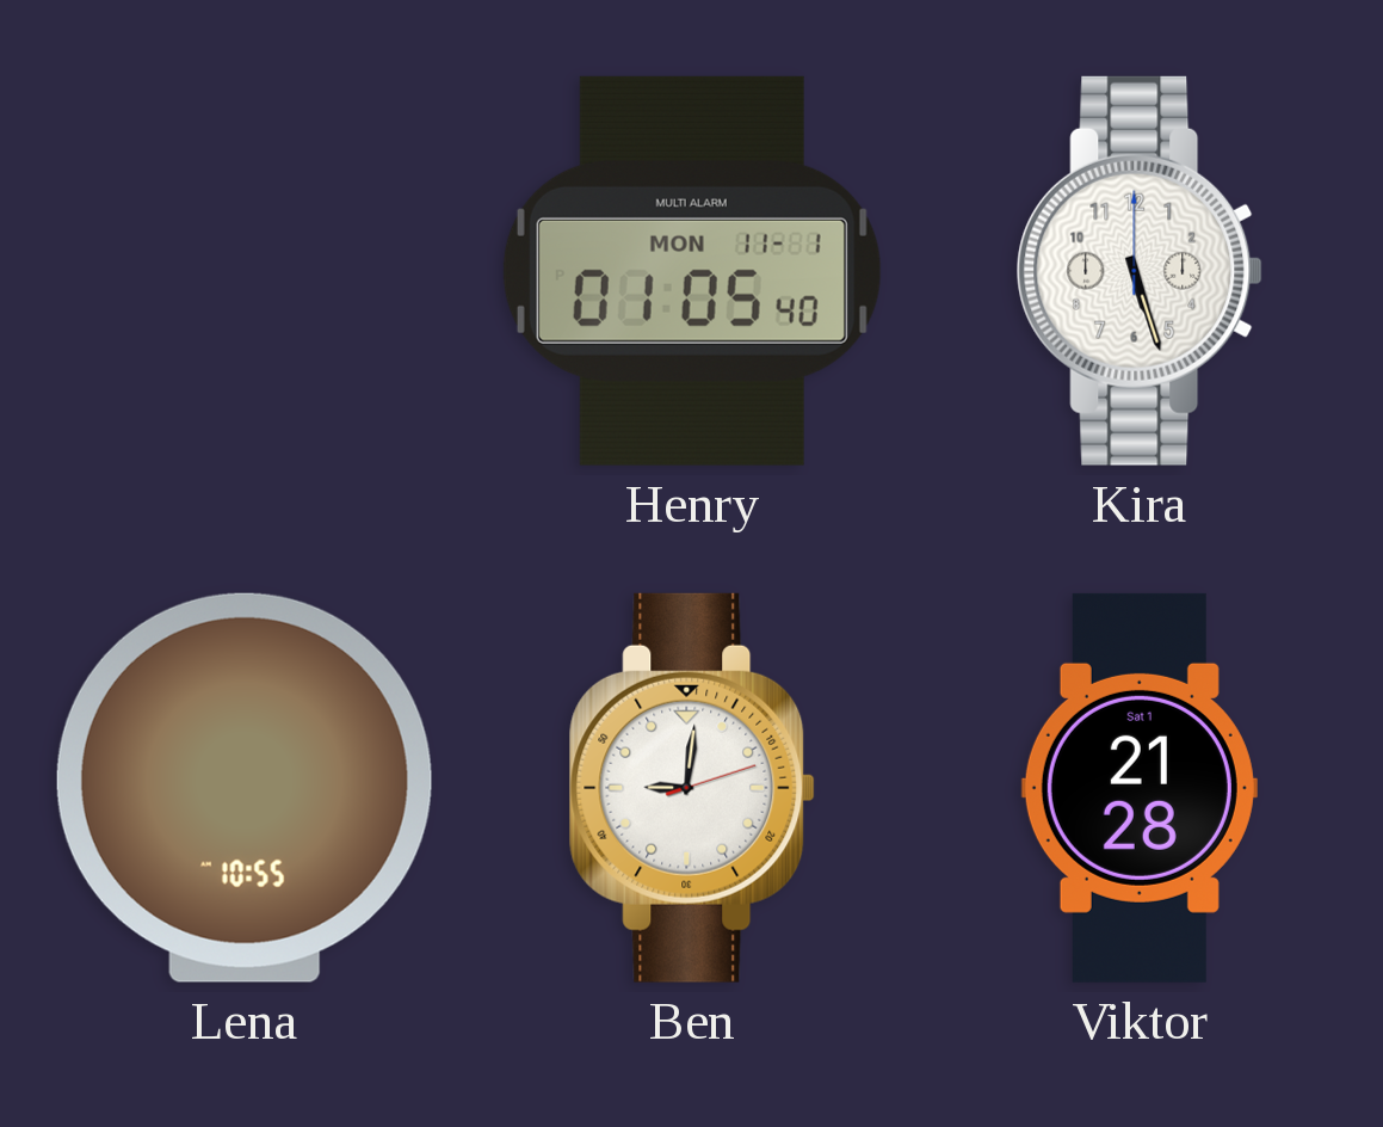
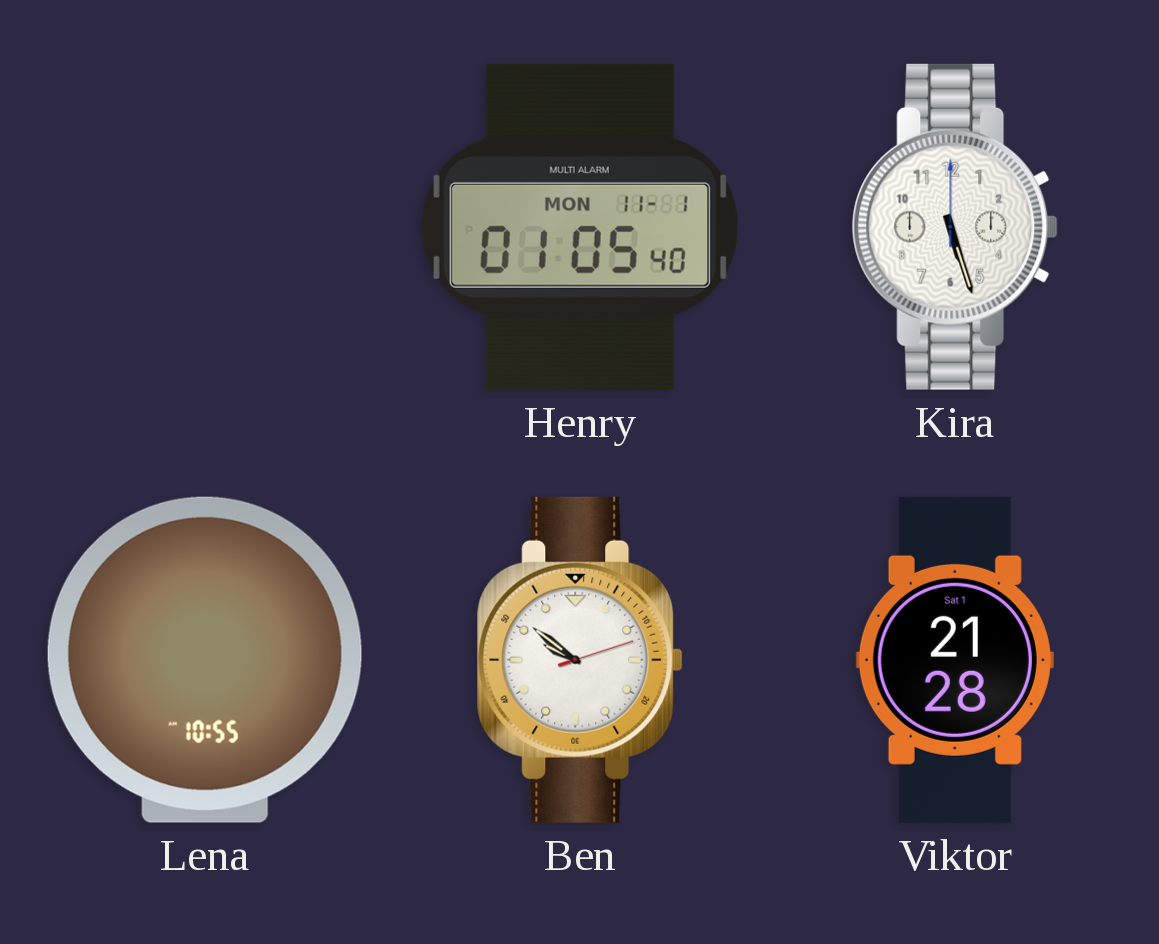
Ben: 9:01 -> 9:51
